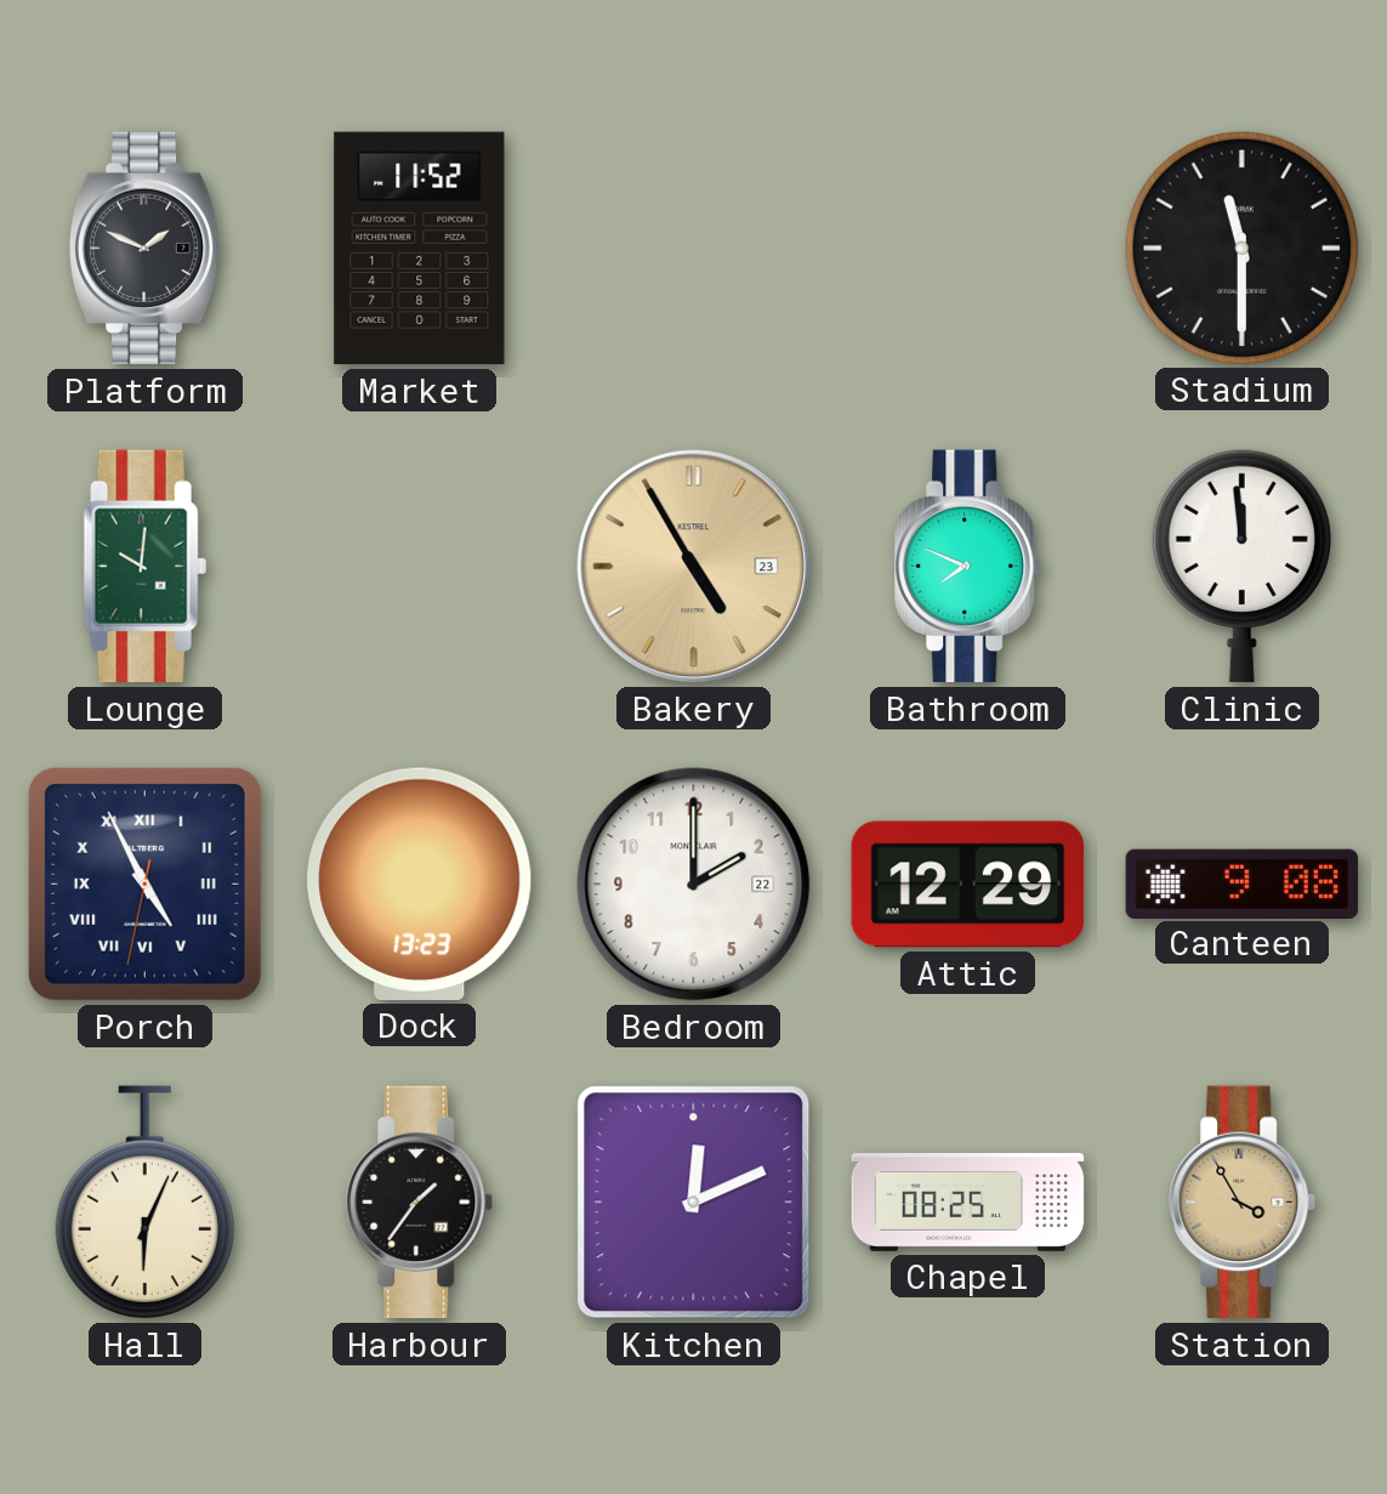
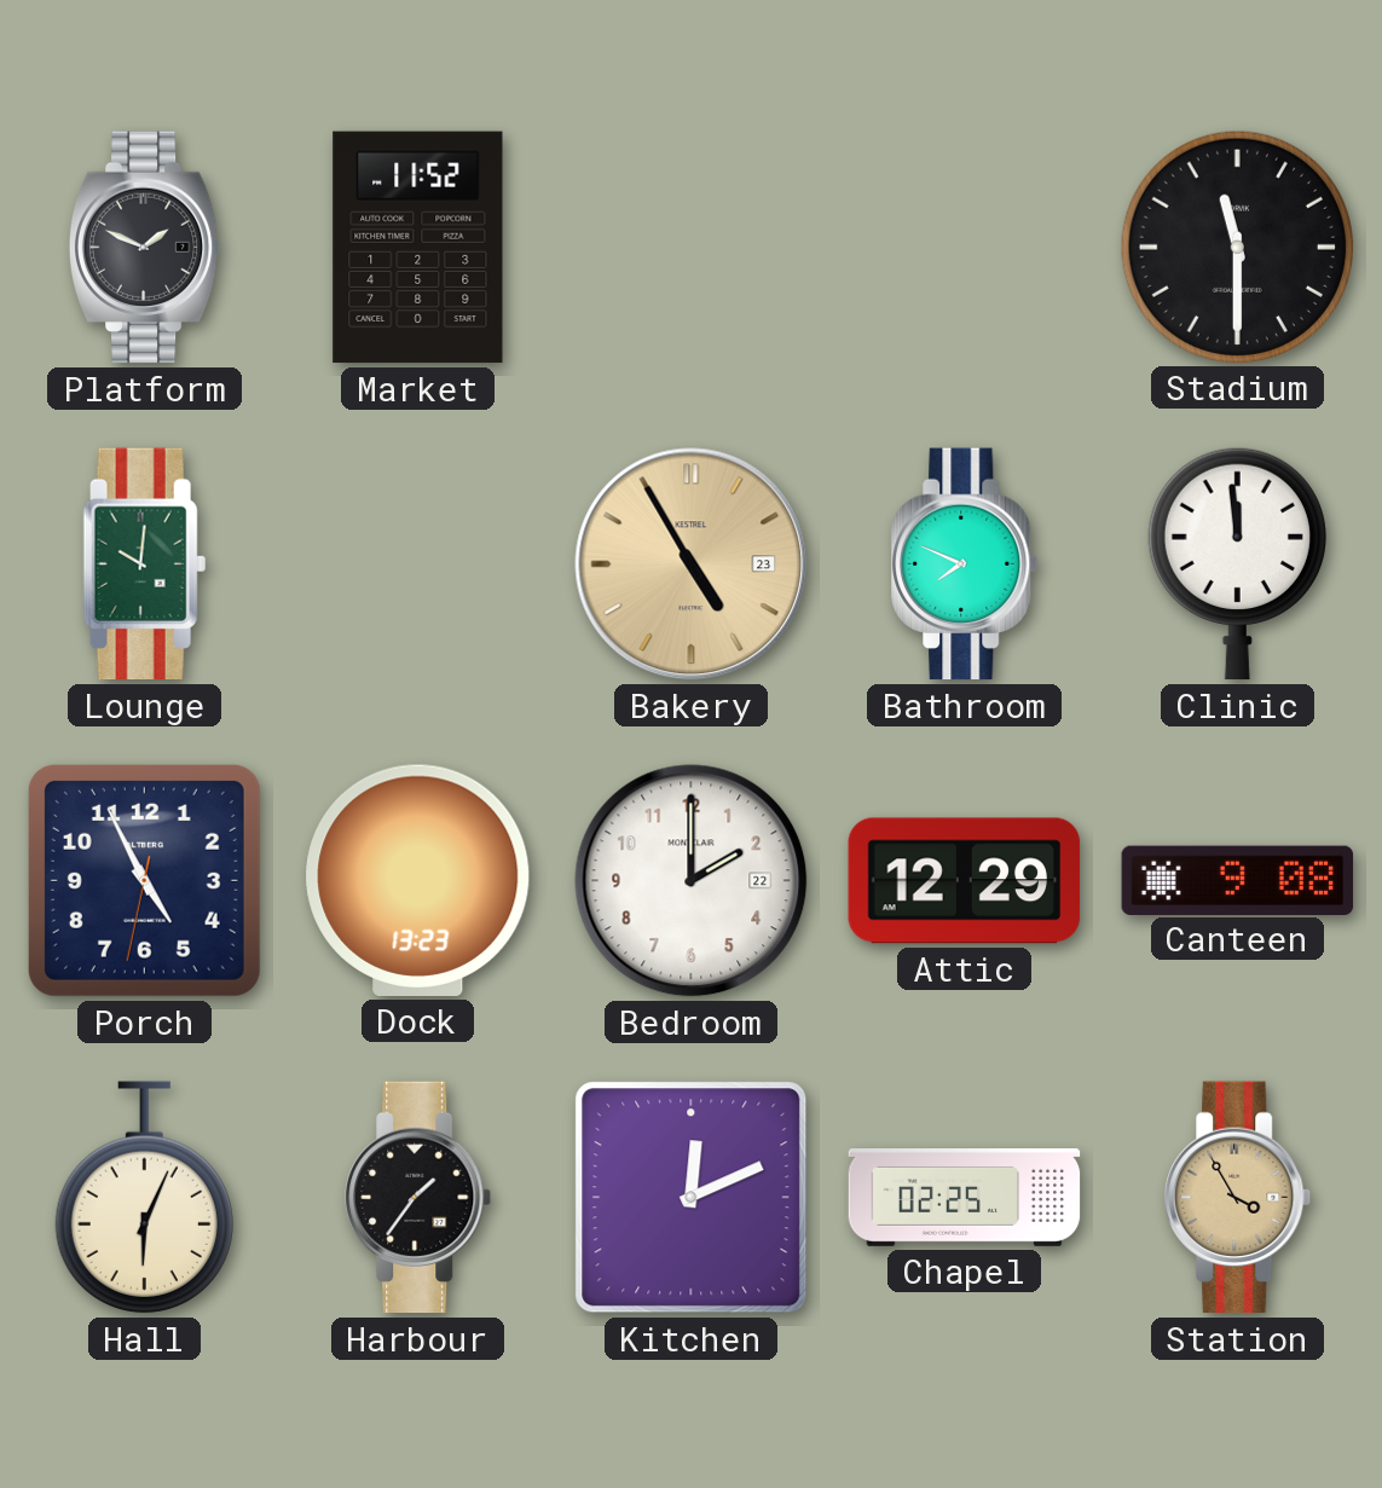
Porch numerals: Roman -> Arabic
Chapel: 08:25 -> 02:25
